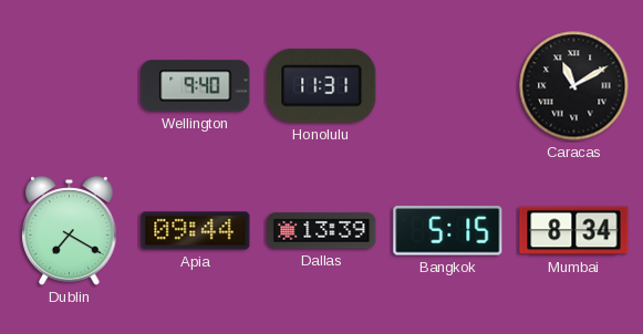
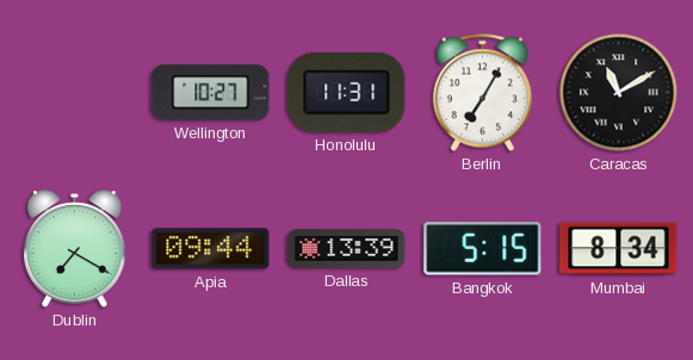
Wellington: 9:40 -> 10:27
Berlin: none -> 7:05
